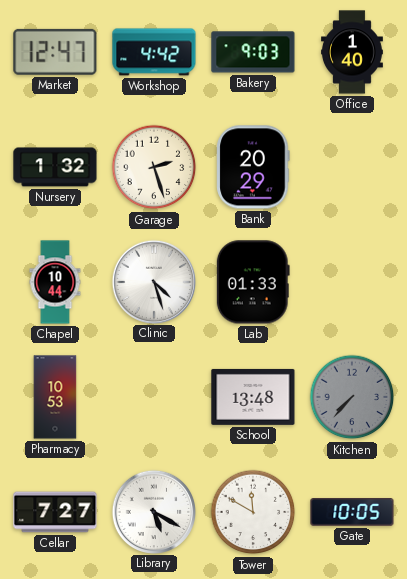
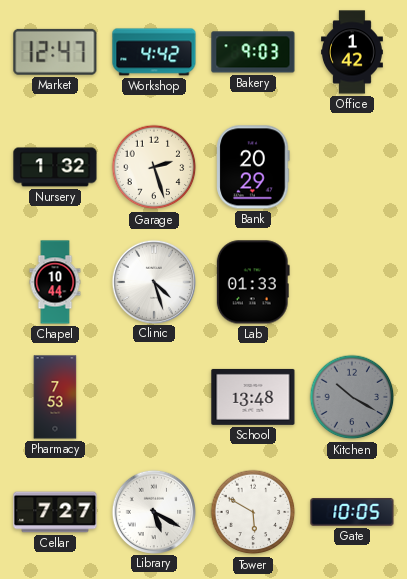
Office: 1:40 -> 1:42
Pharmacy: 10:53 -> 7:53
Kitchen: 7:37 -> 10:20
Tower: 11:50 -> 5:50
